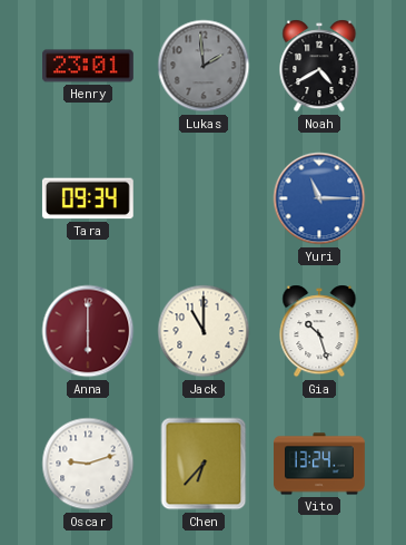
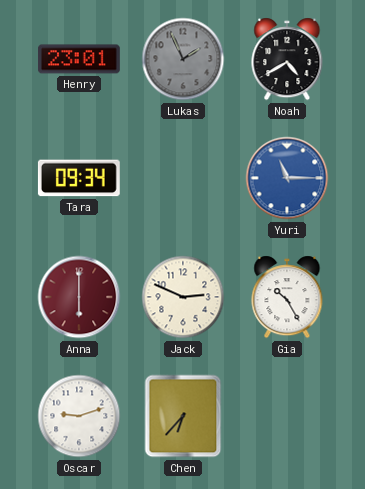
Lukas: 1:59 -> 1:56
Jack: 11:00 -> 2:49
Gia: 10:27 -> 10:25
Vito: 13:24 -> none
